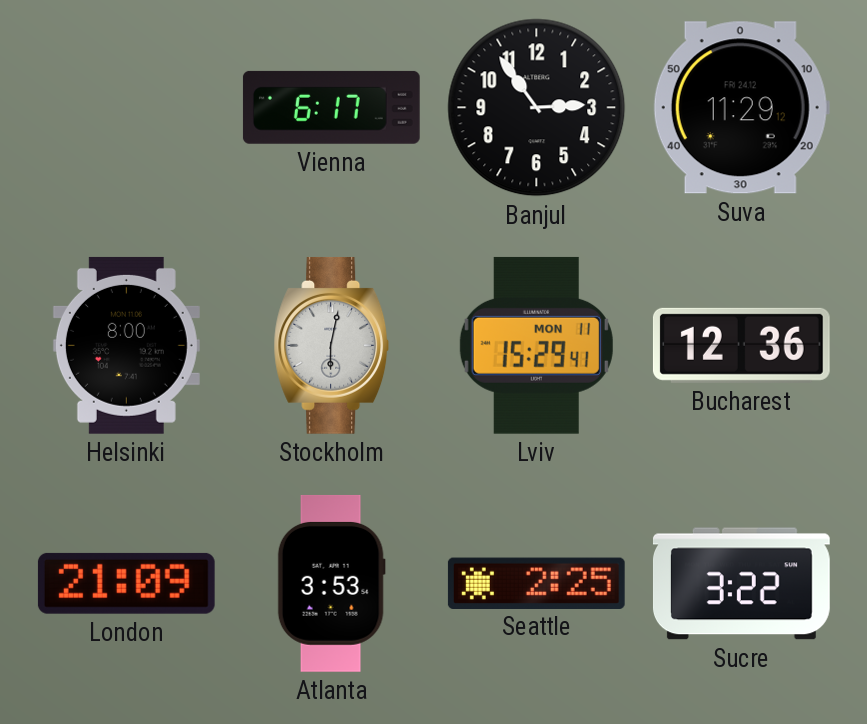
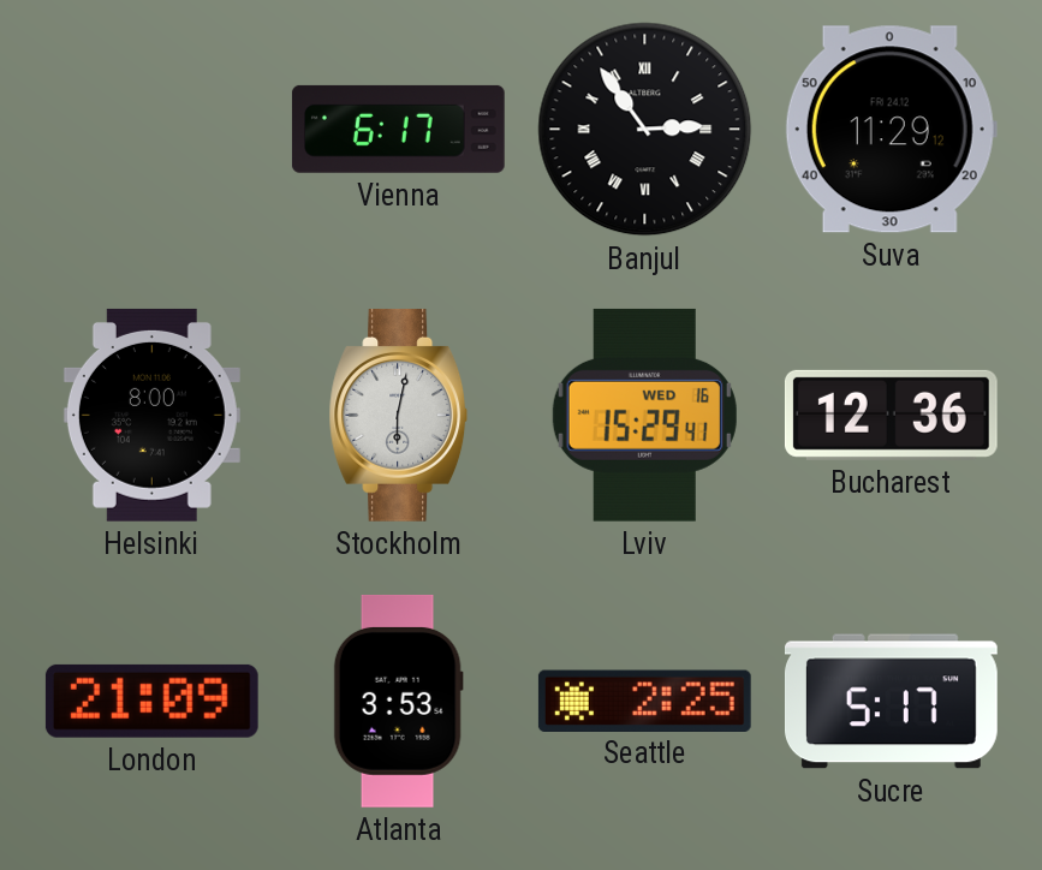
Banjul numerals: Arabic -> Roman
Lviv date: MON 11 -> WED 16
Sucre: 3:22 -> 5:17
